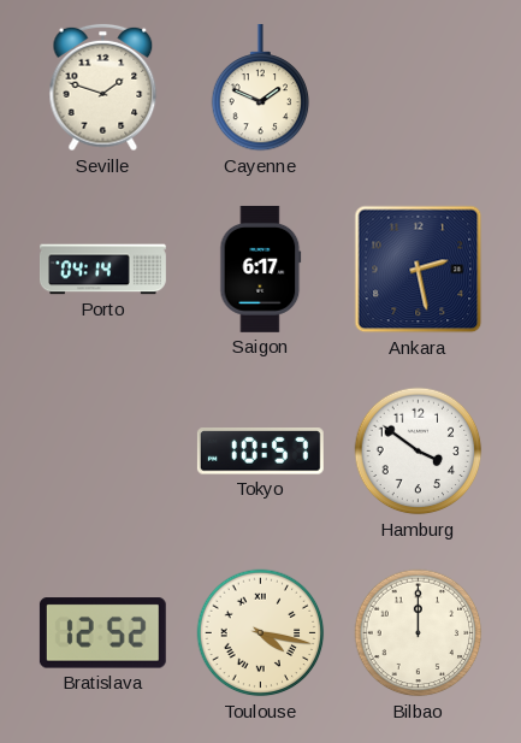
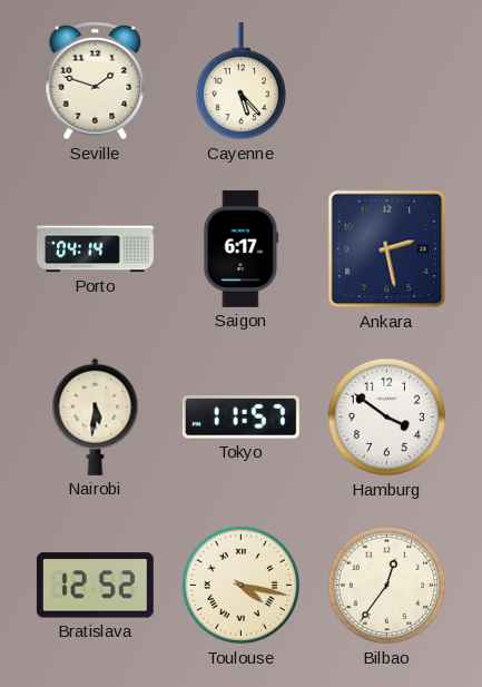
Cayenne: 1:49 -> 5:23
Nairobi: none -> 5:31
Tokyo: 10:57 -> 11:57
Bilbao: 12:00 -> 12:36
